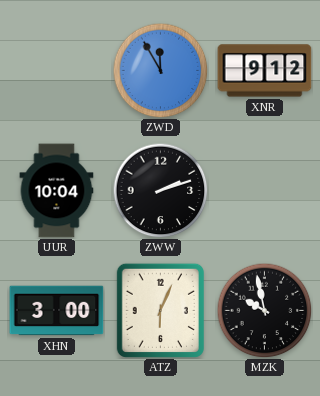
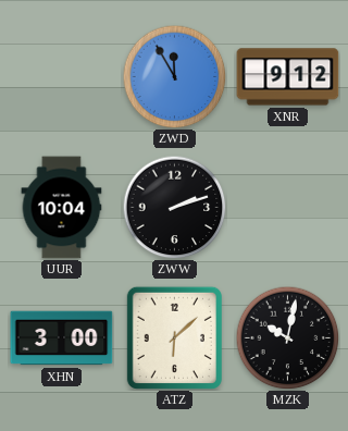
ATZ: 6:04 -> 6:08
MZK: 9:58 -> 10:02
